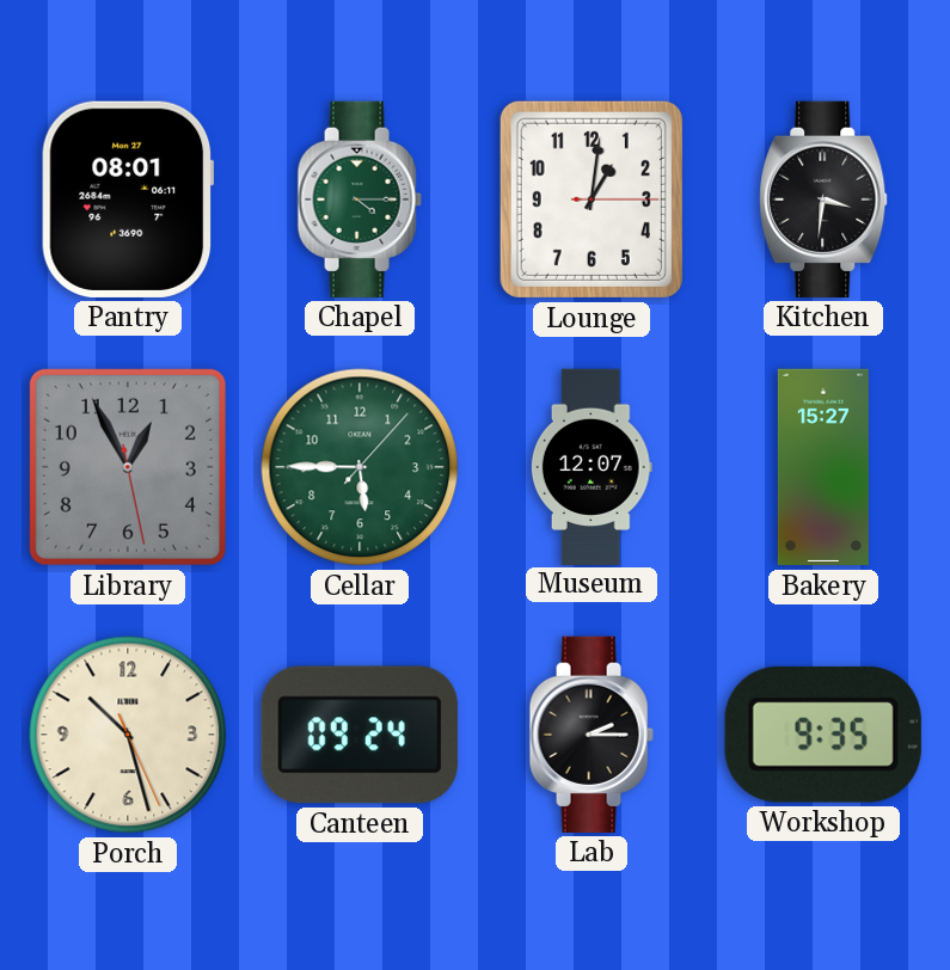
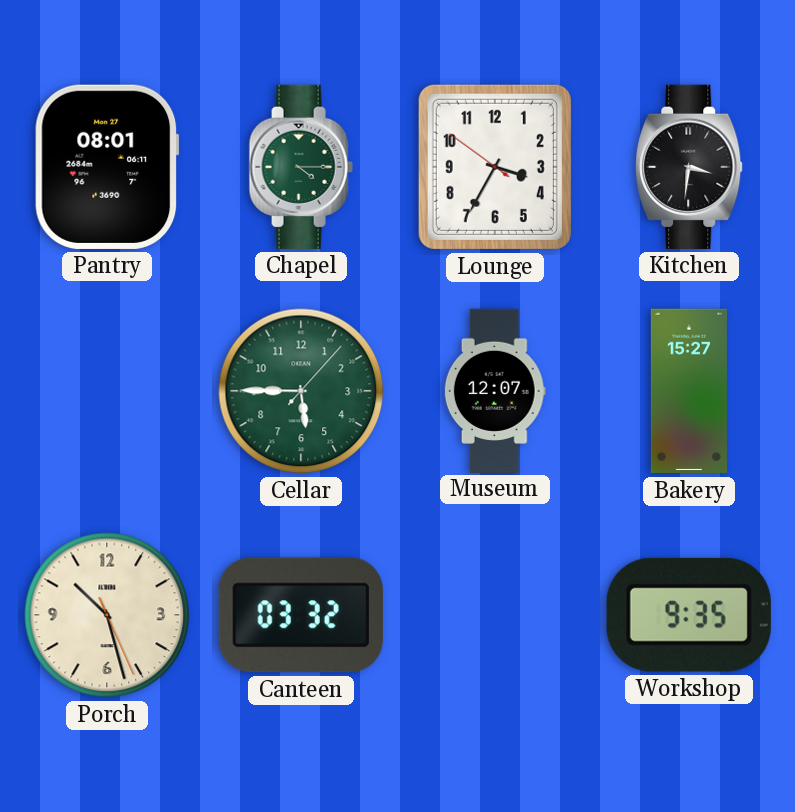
Lounge: 1:01 -> 3:34
Library: 12:55 -> none
Canteen: 09:24 -> 03:32
Lab: 2:15 -> none
